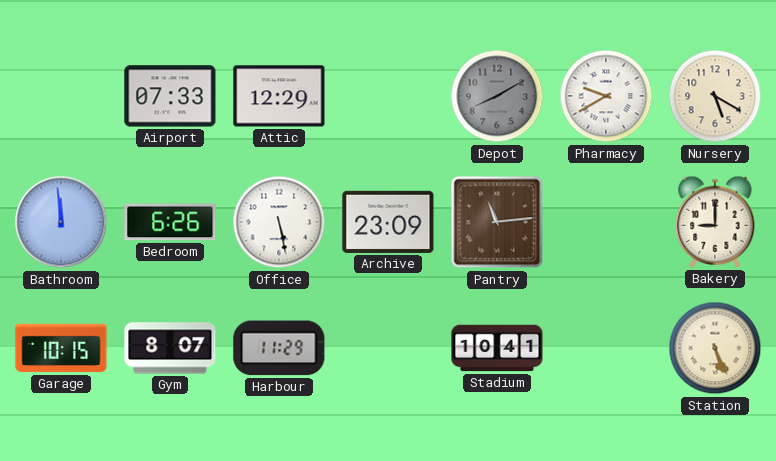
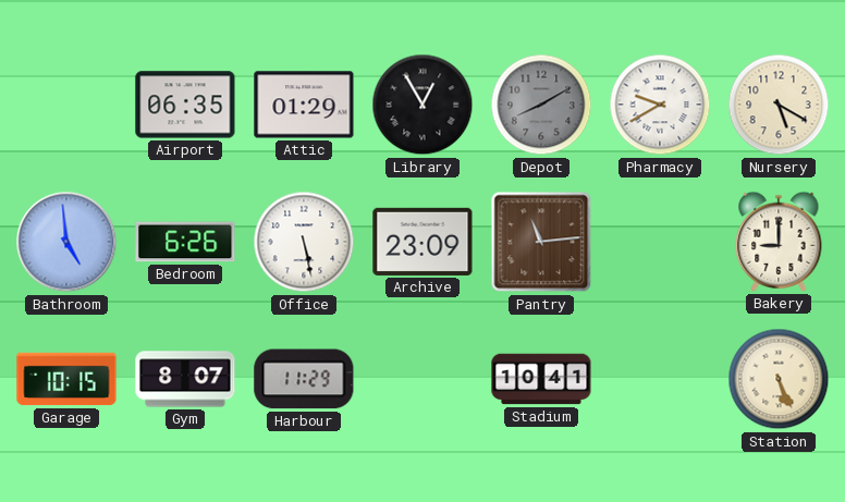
Airport: 07:33 -> 06:35
Attic: 12:29 -> 01:29
Library: none -> 12:55
Bathroom: 11:59 -> 4:59
